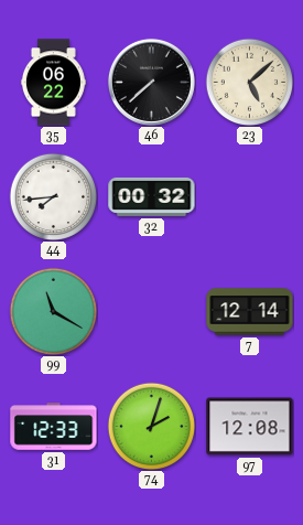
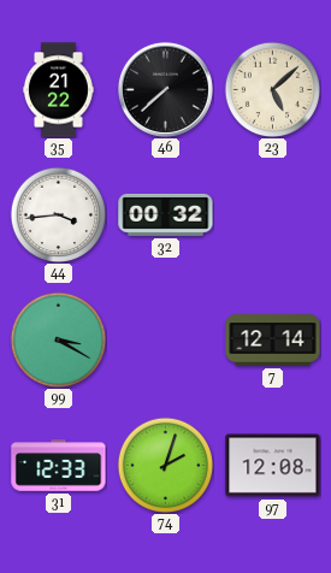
35: 06:22 -> 21:22
44: 7:44 -> 3:44
99: 11:20 -> 3:20
